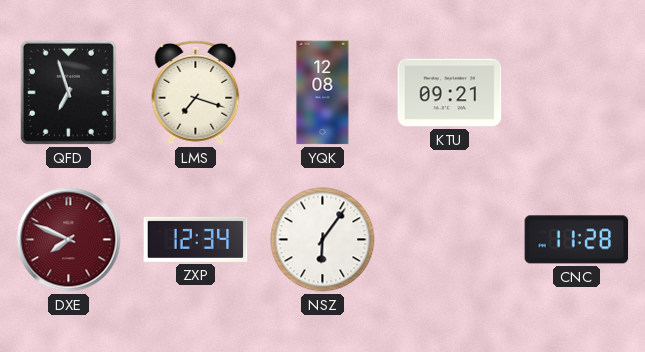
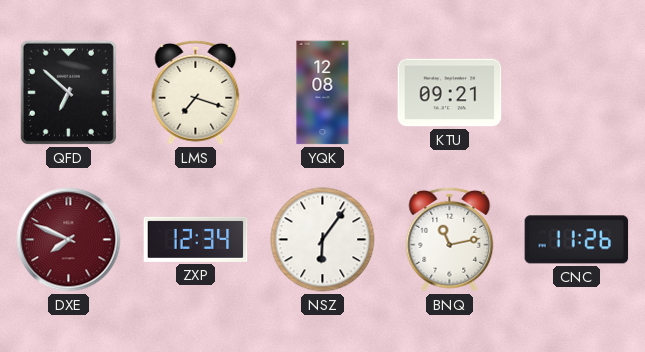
QFD: 6:57 -> 6:52
BNQ: none -> 11:13
CNC: 11:28 -> 11:26
